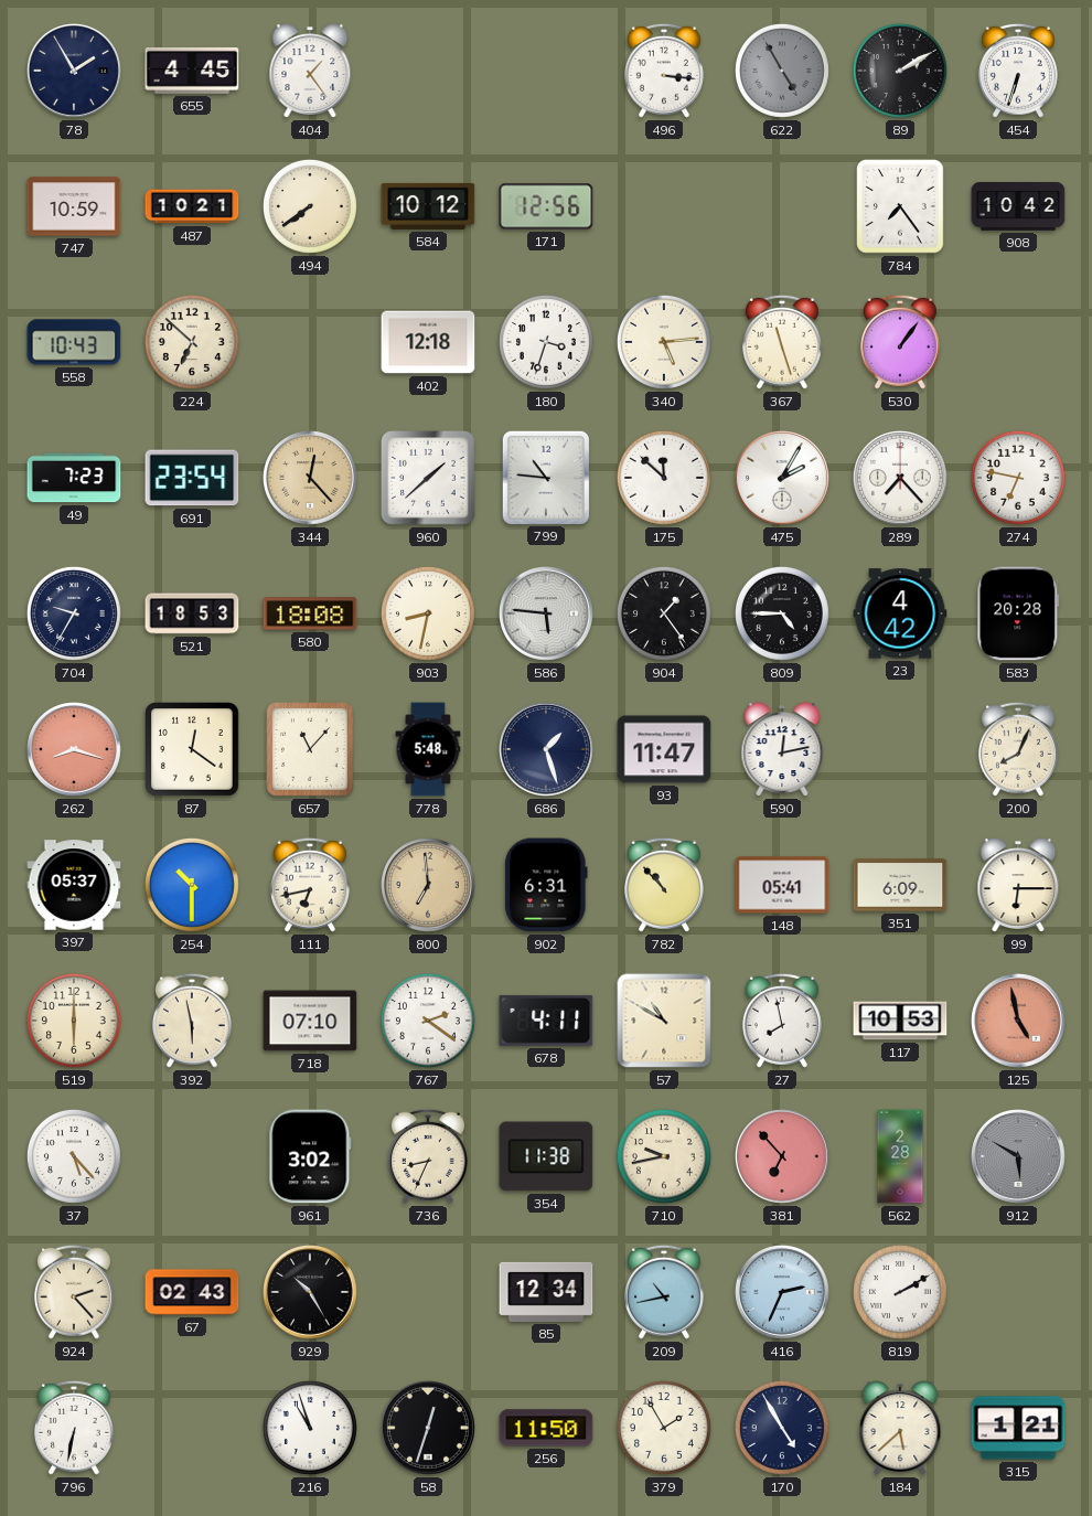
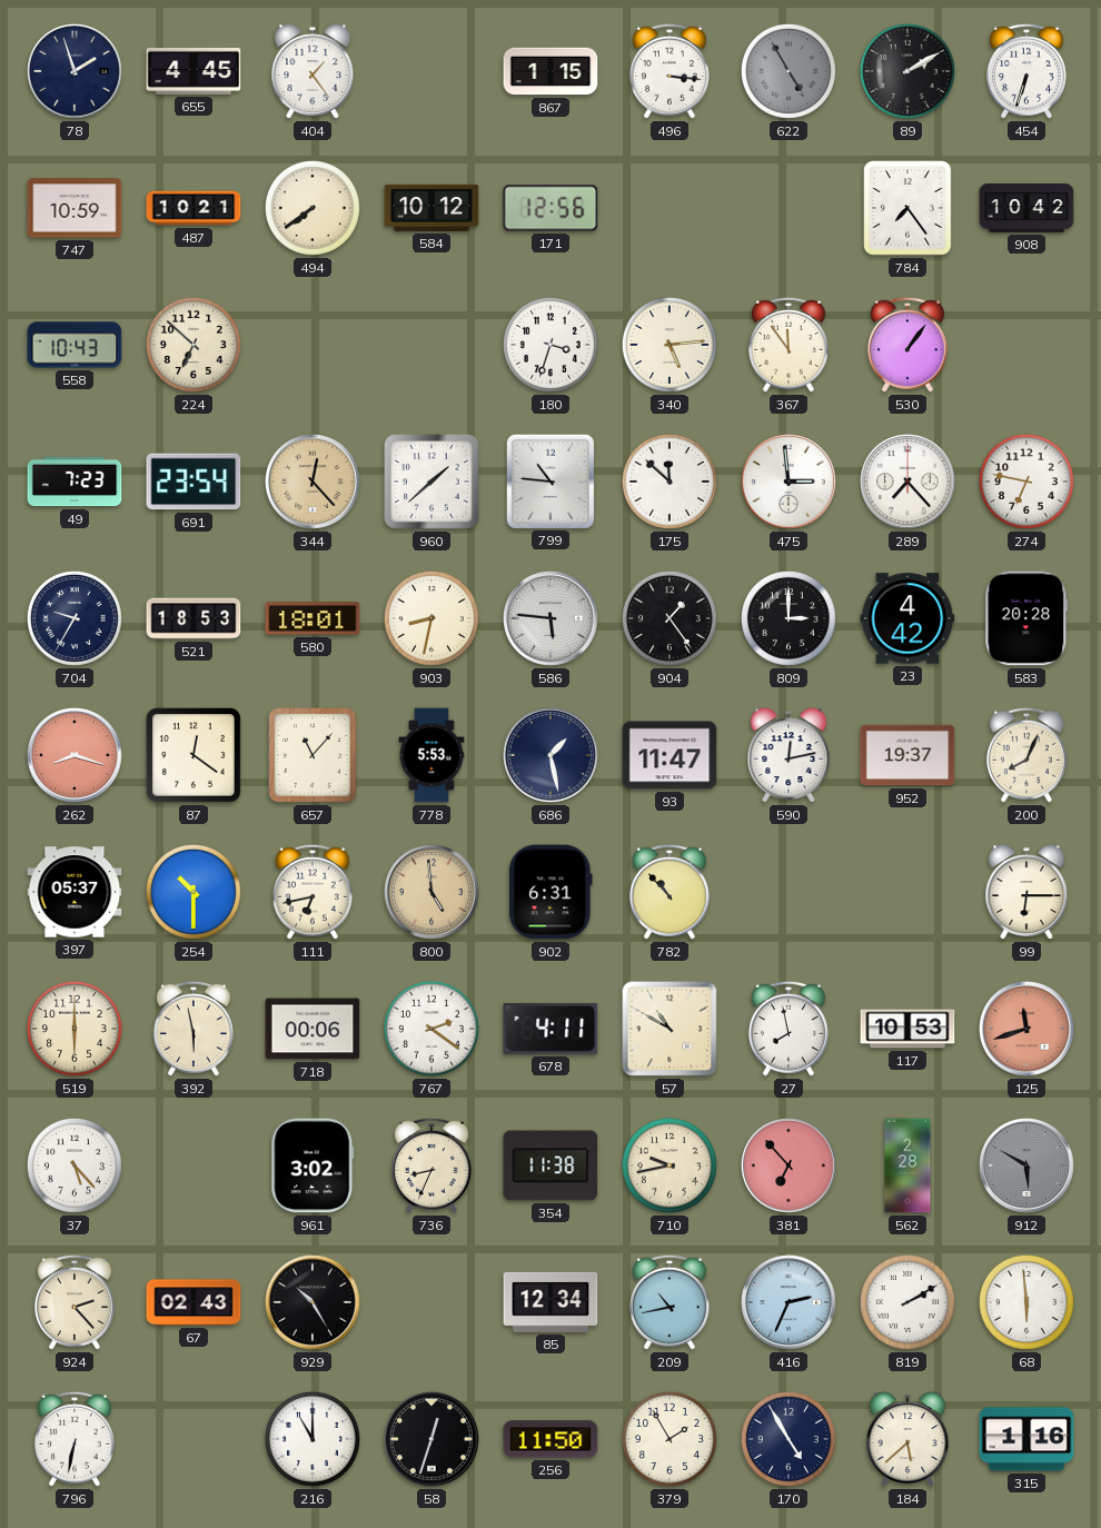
78: 1:55 -> 1:57
867: none -> 1:15
402: 12:18 -> none
367: 11:27 -> 11:54
475: 2:05 -> 2:59
580: 18:08 -> 18:01
809: 4:45 -> 3:00
778: 5:48 -> 5:53
686: 1:27 -> 1:28
952: none -> 19:37
800: 6:59 -> 4:59
148: 05:41 -> none
351: 6:09 -> none
718: 07:10 -> 00:06
125: 4:58 -> 11:42
68: none -> 5:59
216: 10:57 -> 11:00
315: 1:21 -> 1:16
